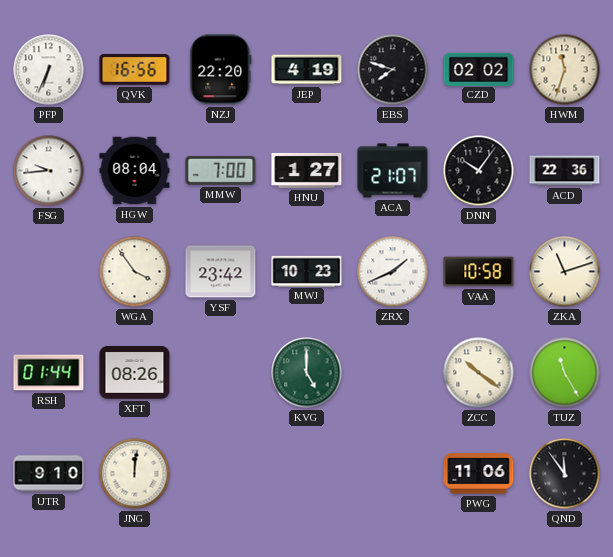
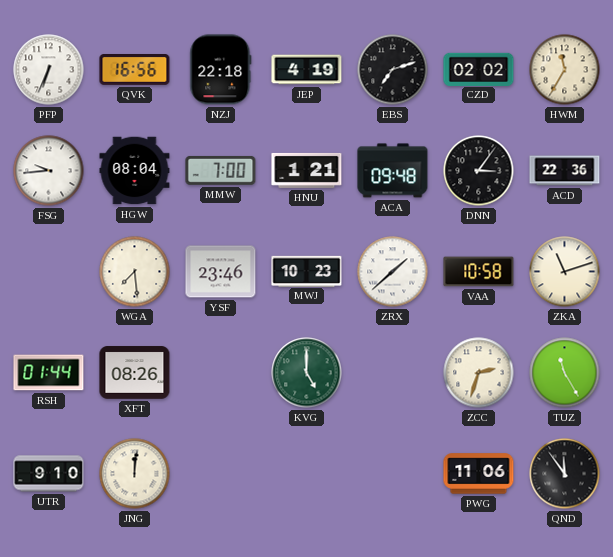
NZJ: 22:20 -> 22:18
EBS: 7:48 -> 7:12
HWM: 11:33 -> 11:35
HNU: 1:27 -> 1:21
ACA: 21:07 -> 09:48
DNN: 10:06 -> 3:06
WGA: 3:54 -> 7:29
YSF: 23:42 -> 23:46
ZRX: 1:41 -> 1:38
ZCC: 10:21 -> 2:33
